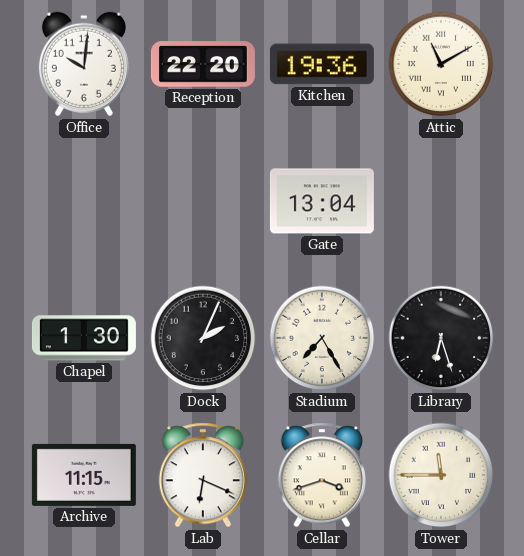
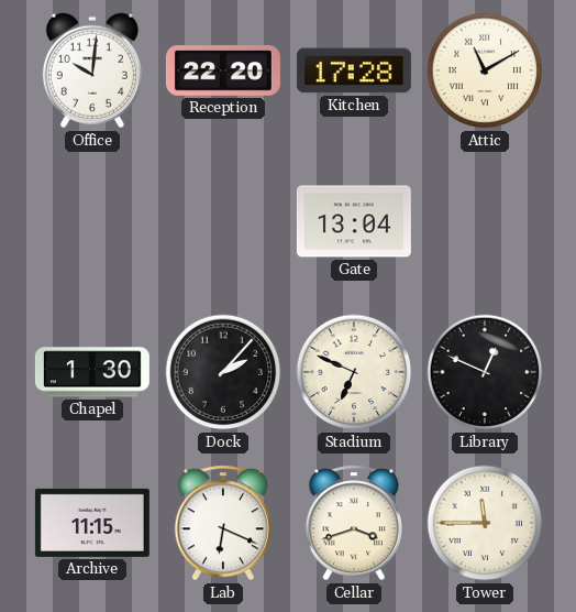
Kitchen: 19:36 -> 17:28
Dock: 2:04 -> 2:07
Stadium: 7:25 -> 6:49
Library: 6:27 -> 12:49
